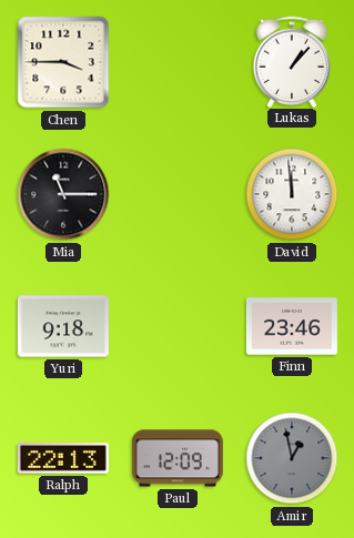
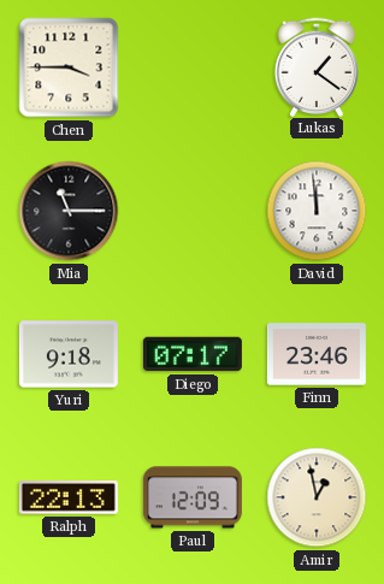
Lukas: 1:07 -> 1:21
Diego: none -> 07:17
Amir dial: grey -> cream
